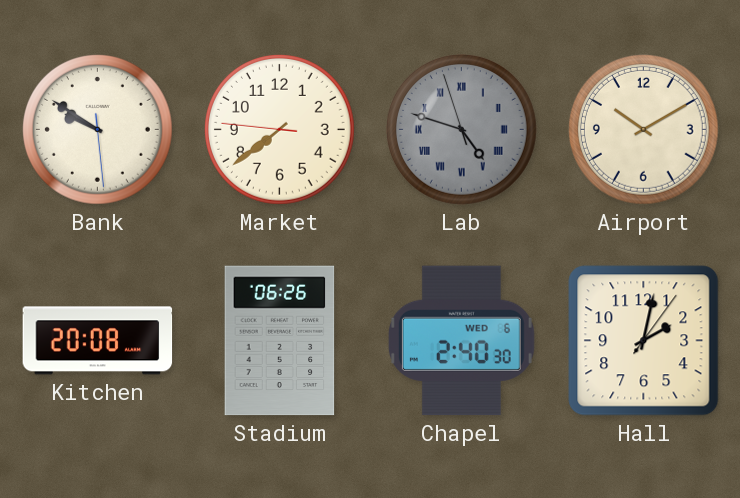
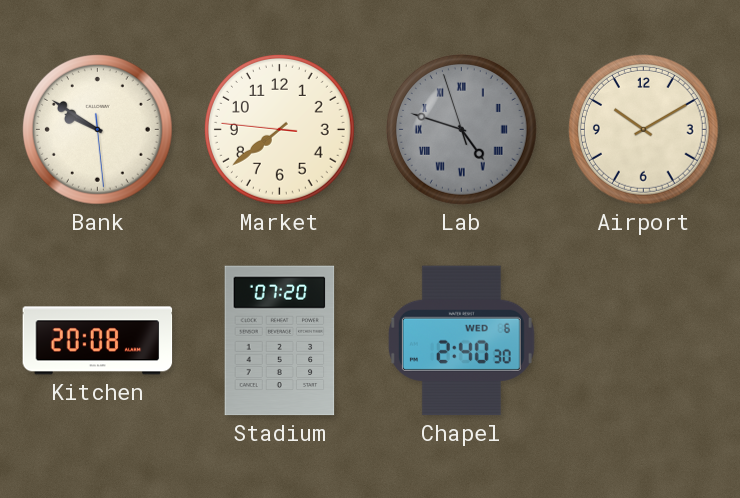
Stadium: 06:26 -> 07:20
Hall: 2:02 -> none
